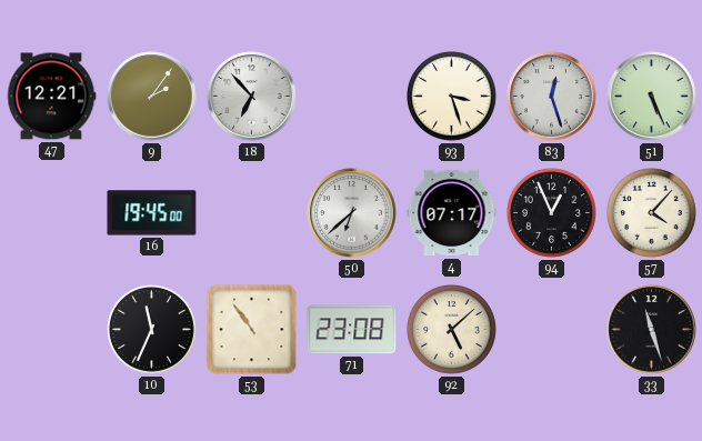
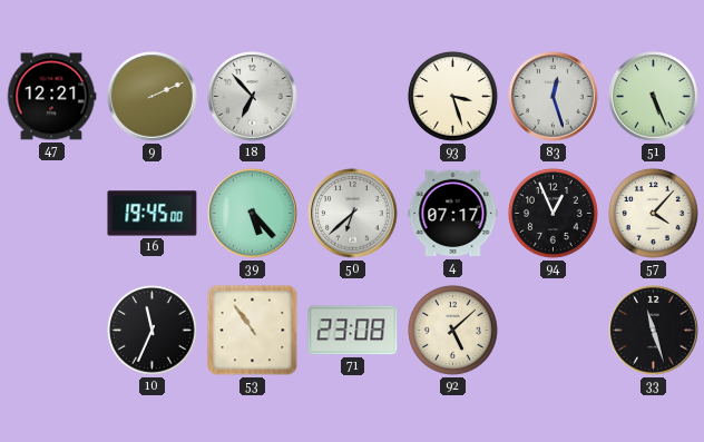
9: 2:06 -> 2:11
39: none -> 5:23
